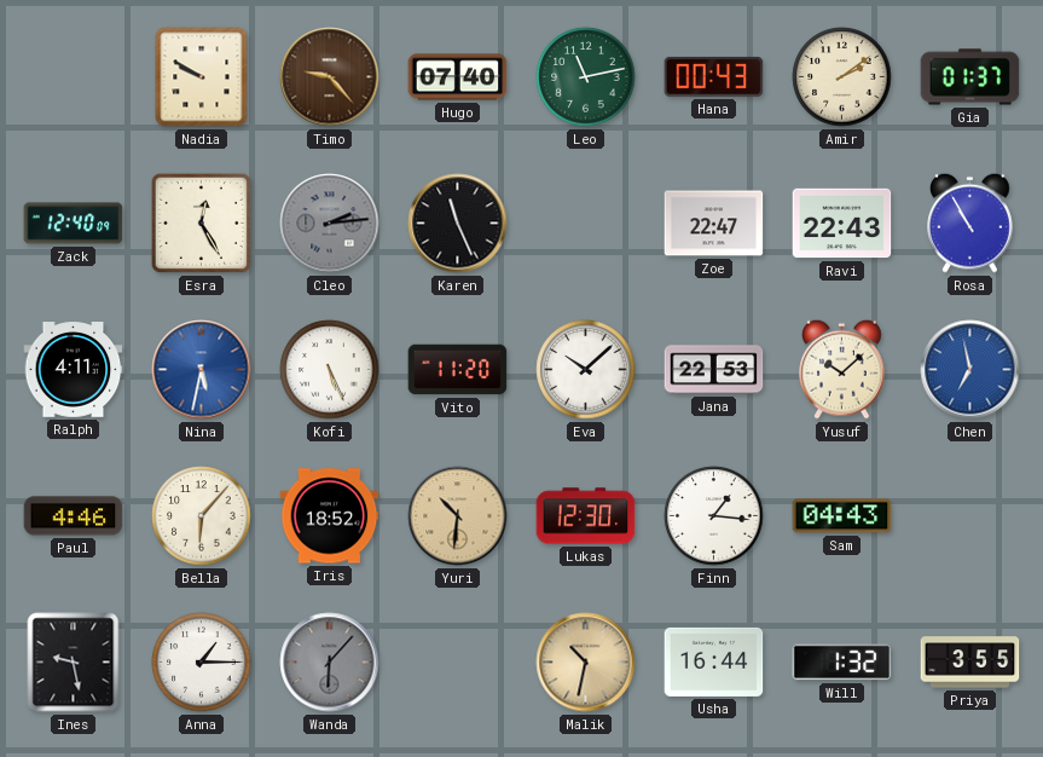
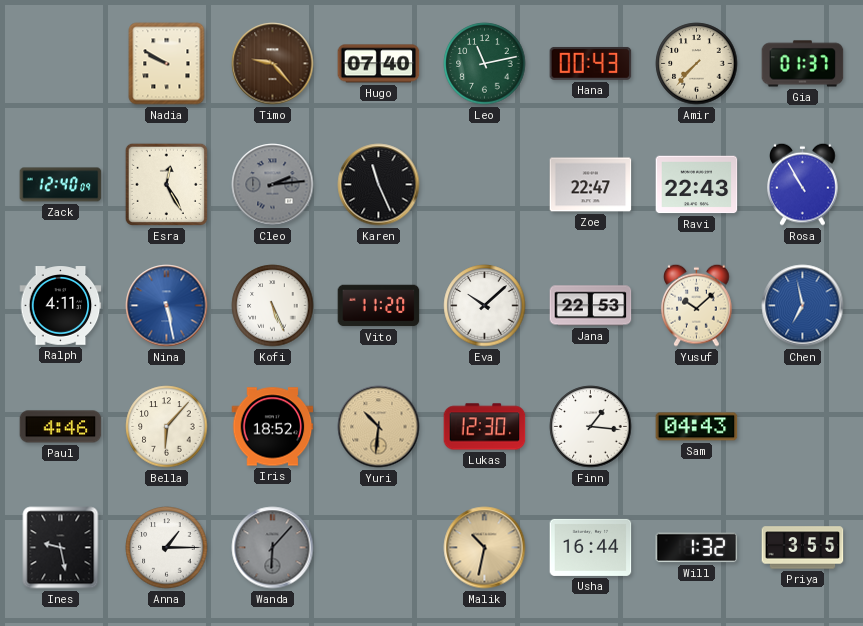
Amir: 2:09 -> 7:37
Nina: 5:32 -> 5:28
